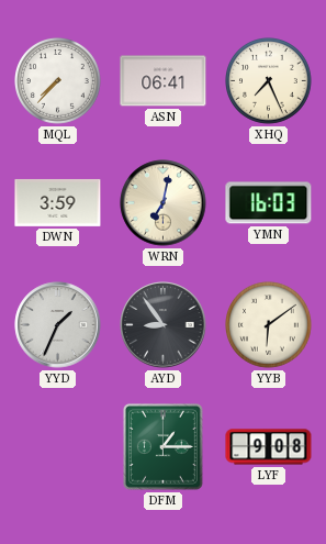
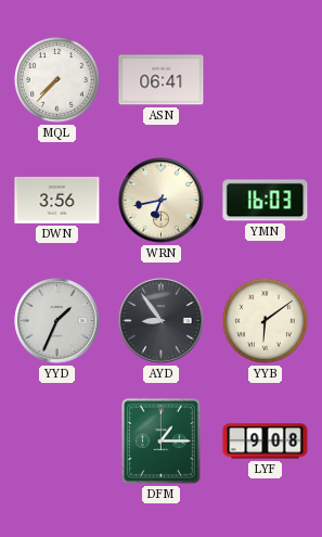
XHQ: 7:26 -> none
DWN: 3:59 -> 3:56
WRN: 7:02 -> 6:43
